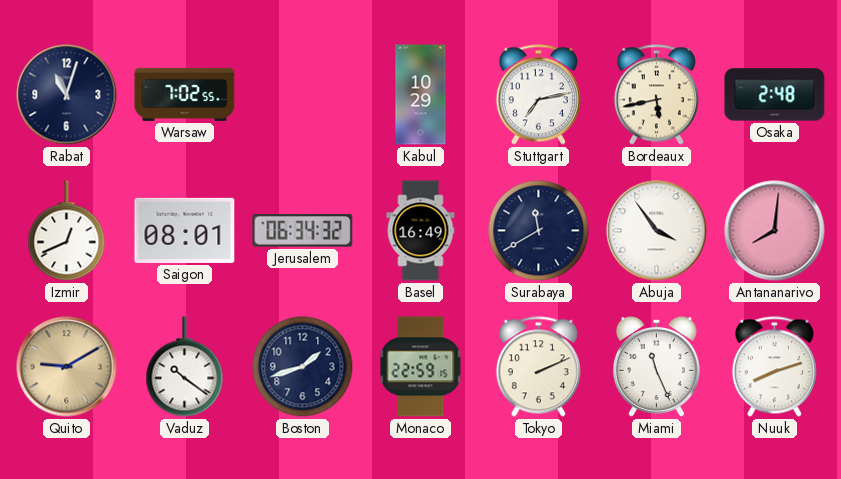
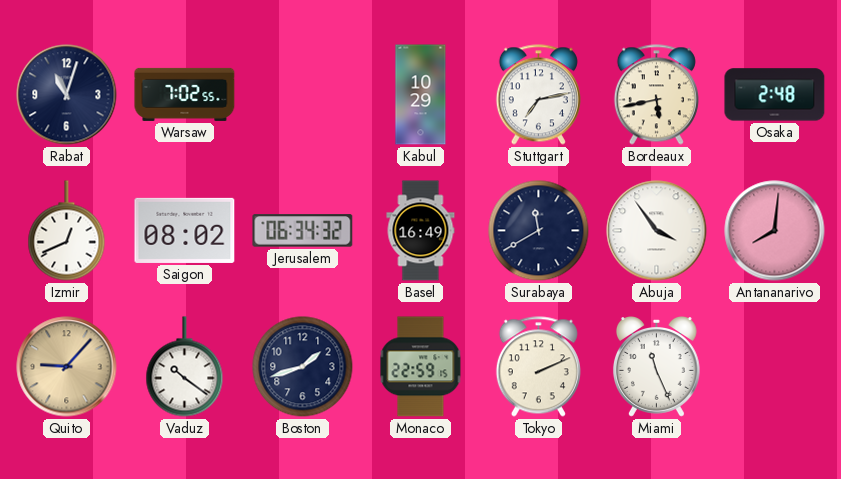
Saigon: 08:01 -> 08:02
Quito: 9:10 -> 9:07
Nuuk: 8:12 -> none
